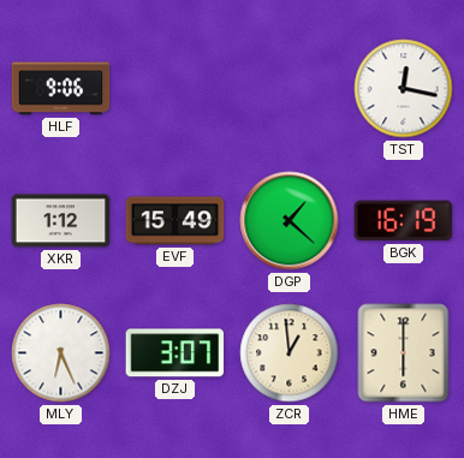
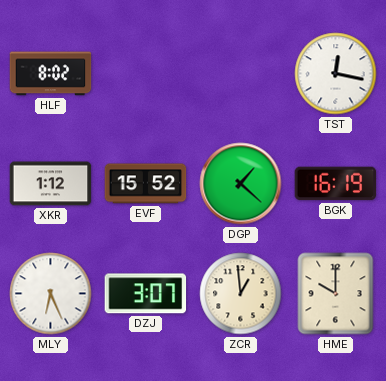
HLF: 9:06 -> 8:02
EVF: 15:49 -> 15:52
HME: 6:00 -> 10:00
